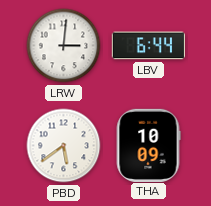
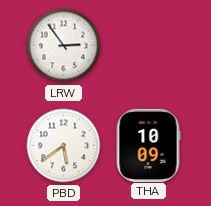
LRW: 3:01 -> 2:54
LBV: 6:44 -> none
